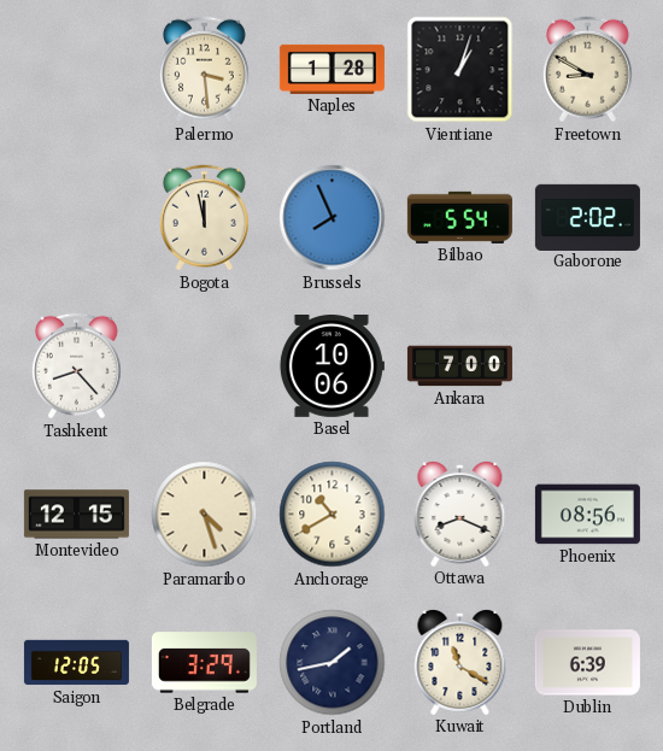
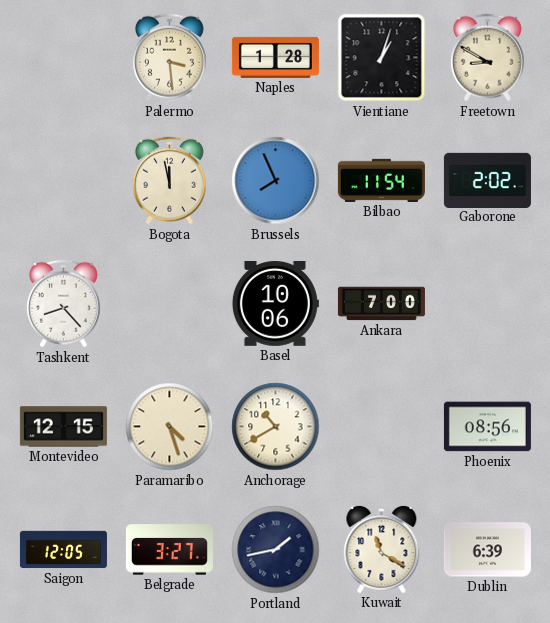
Bilbao: 5:54 -> 11:54
Ottawa: 8:19 -> none
Belgrade: 3:29 -> 3:27
